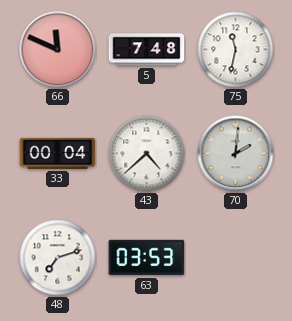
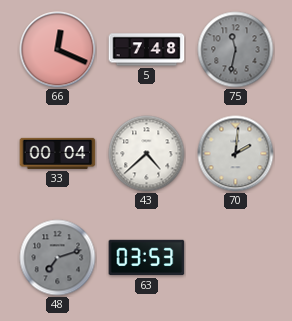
66: 11:49 -> 12:19
75 dial: white -> grey
48 dial: white -> grey
